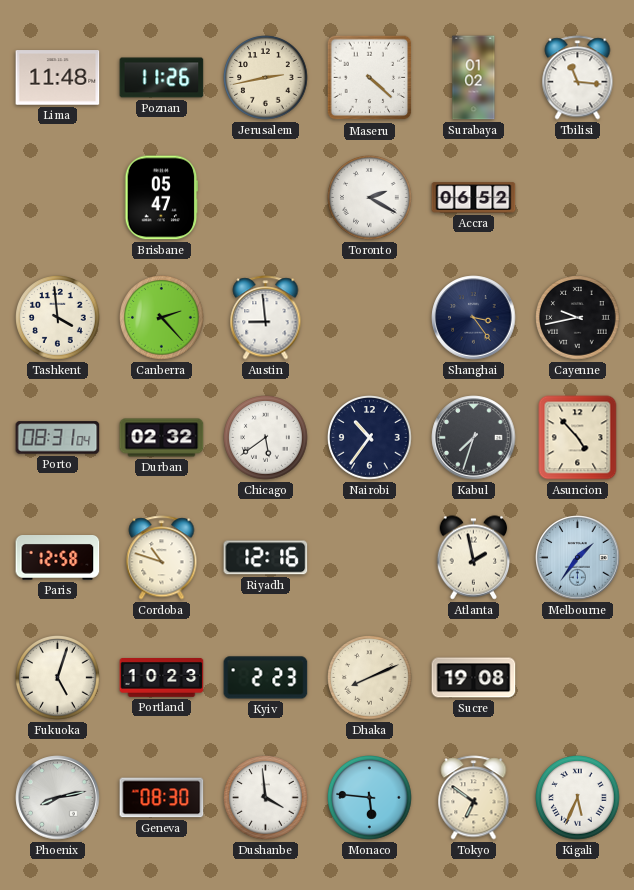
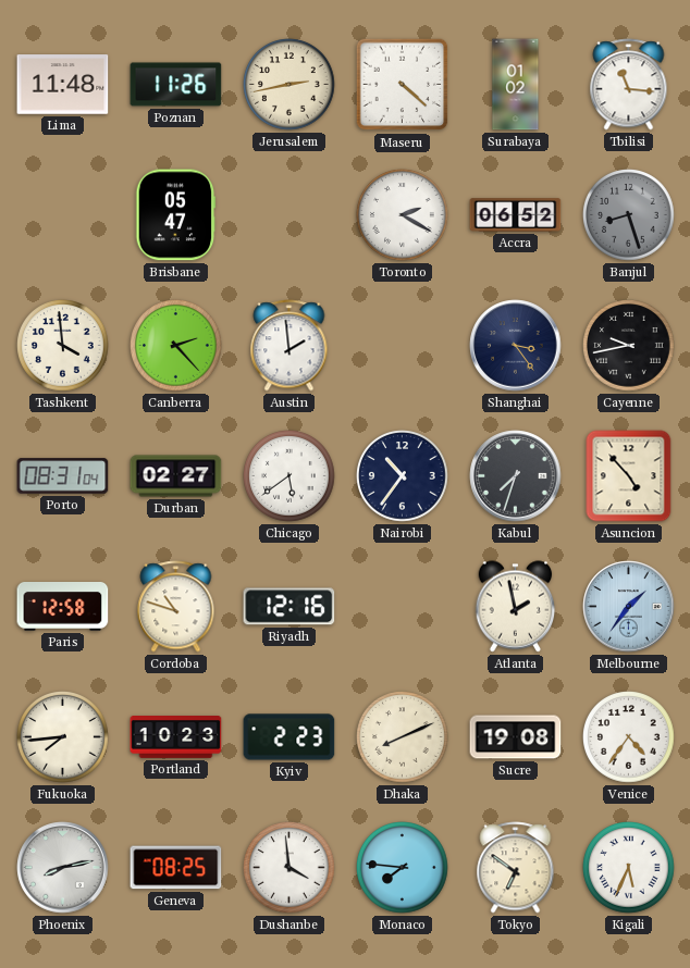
Banjul: none -> 8:27
Austin: 8:59 -> 1:59
Durban: 02:32 -> 02:27
Fukuoka: 5:03 -> 7:44
Venice: none -> 4:36
Geneva: 08:30 -> 08:25
Monaco: 5:46 -> 7:46
